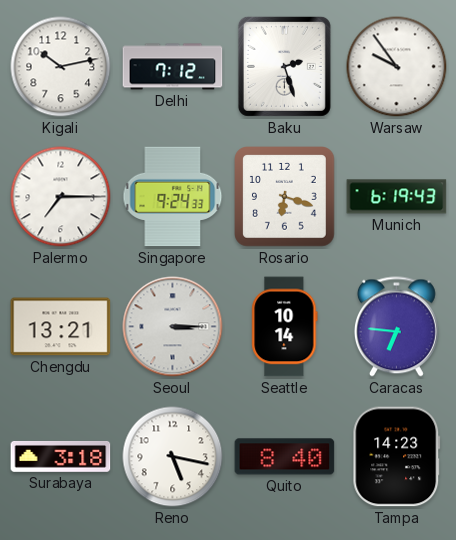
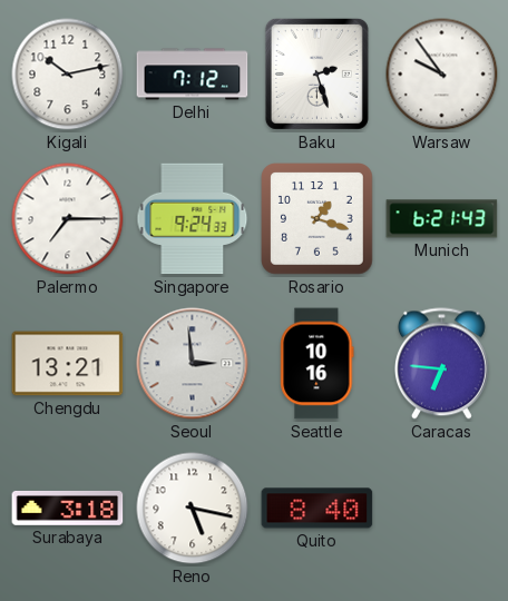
Rosario: 6:18 -> 1:18
Munich: 6:19 -> 6:21
Seoul: 3:15 -> 2:59
Seattle: 10:14 -> 10:16
Tampa: 14:23 -> none
